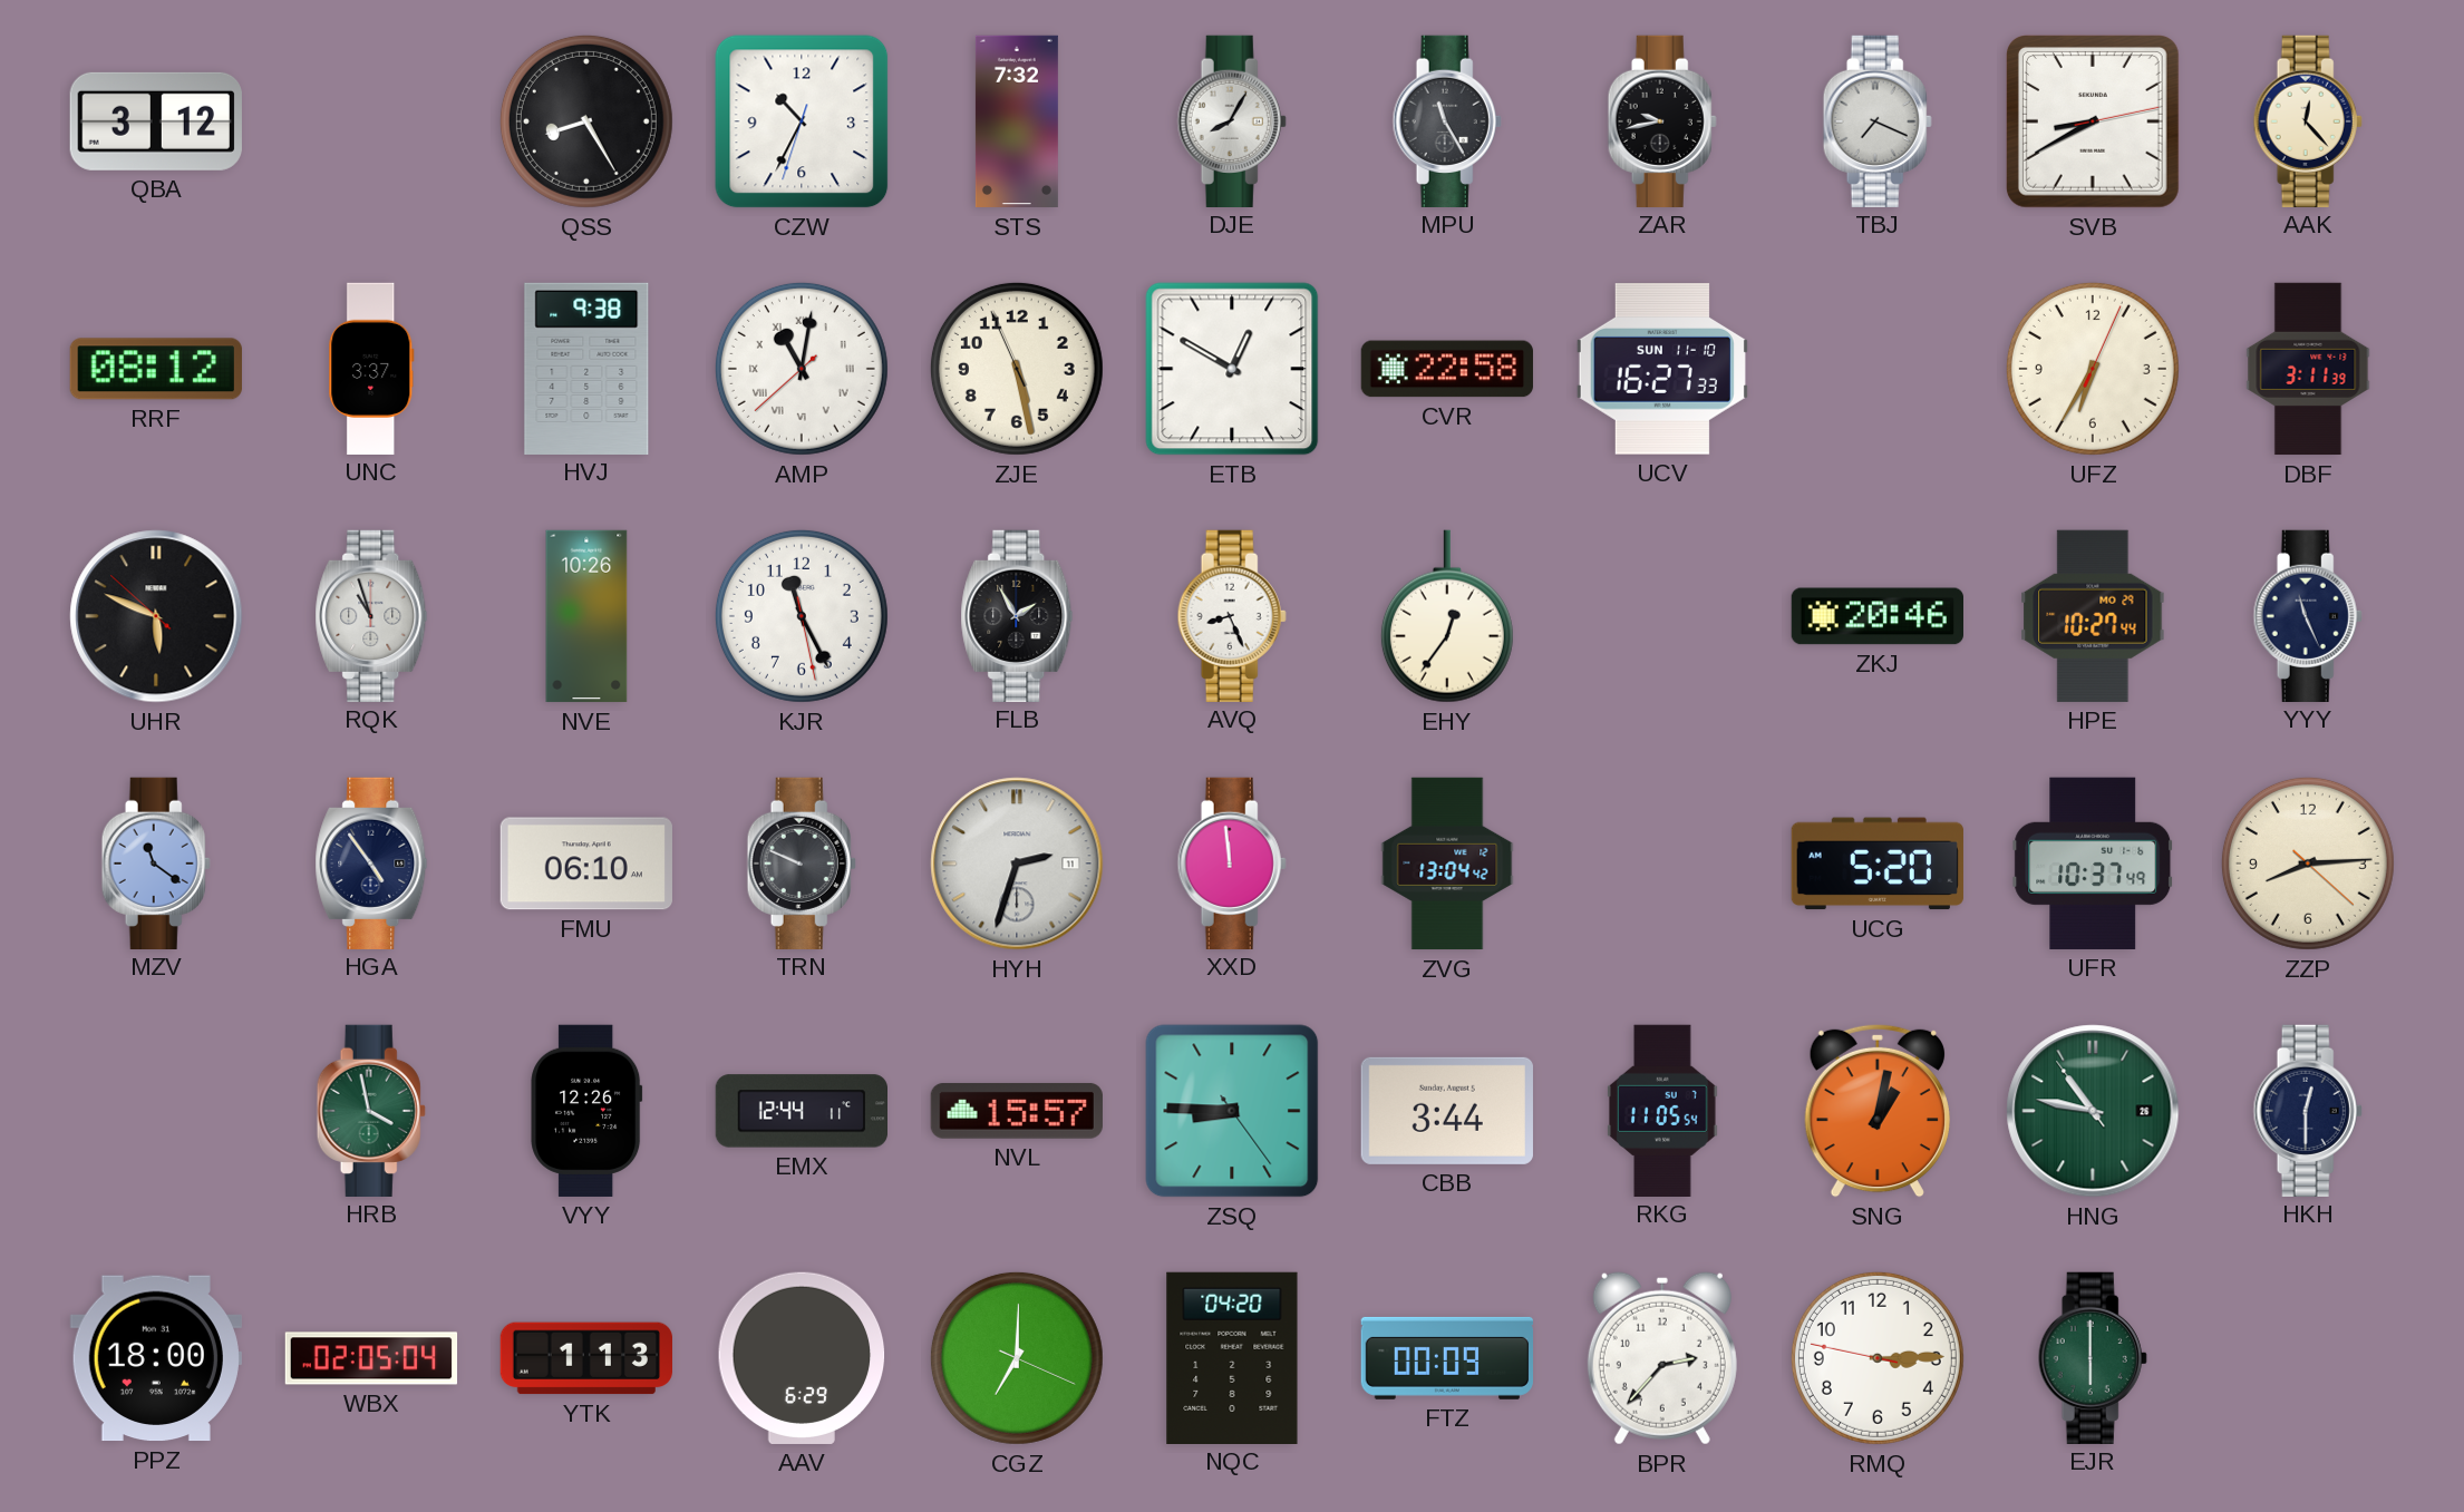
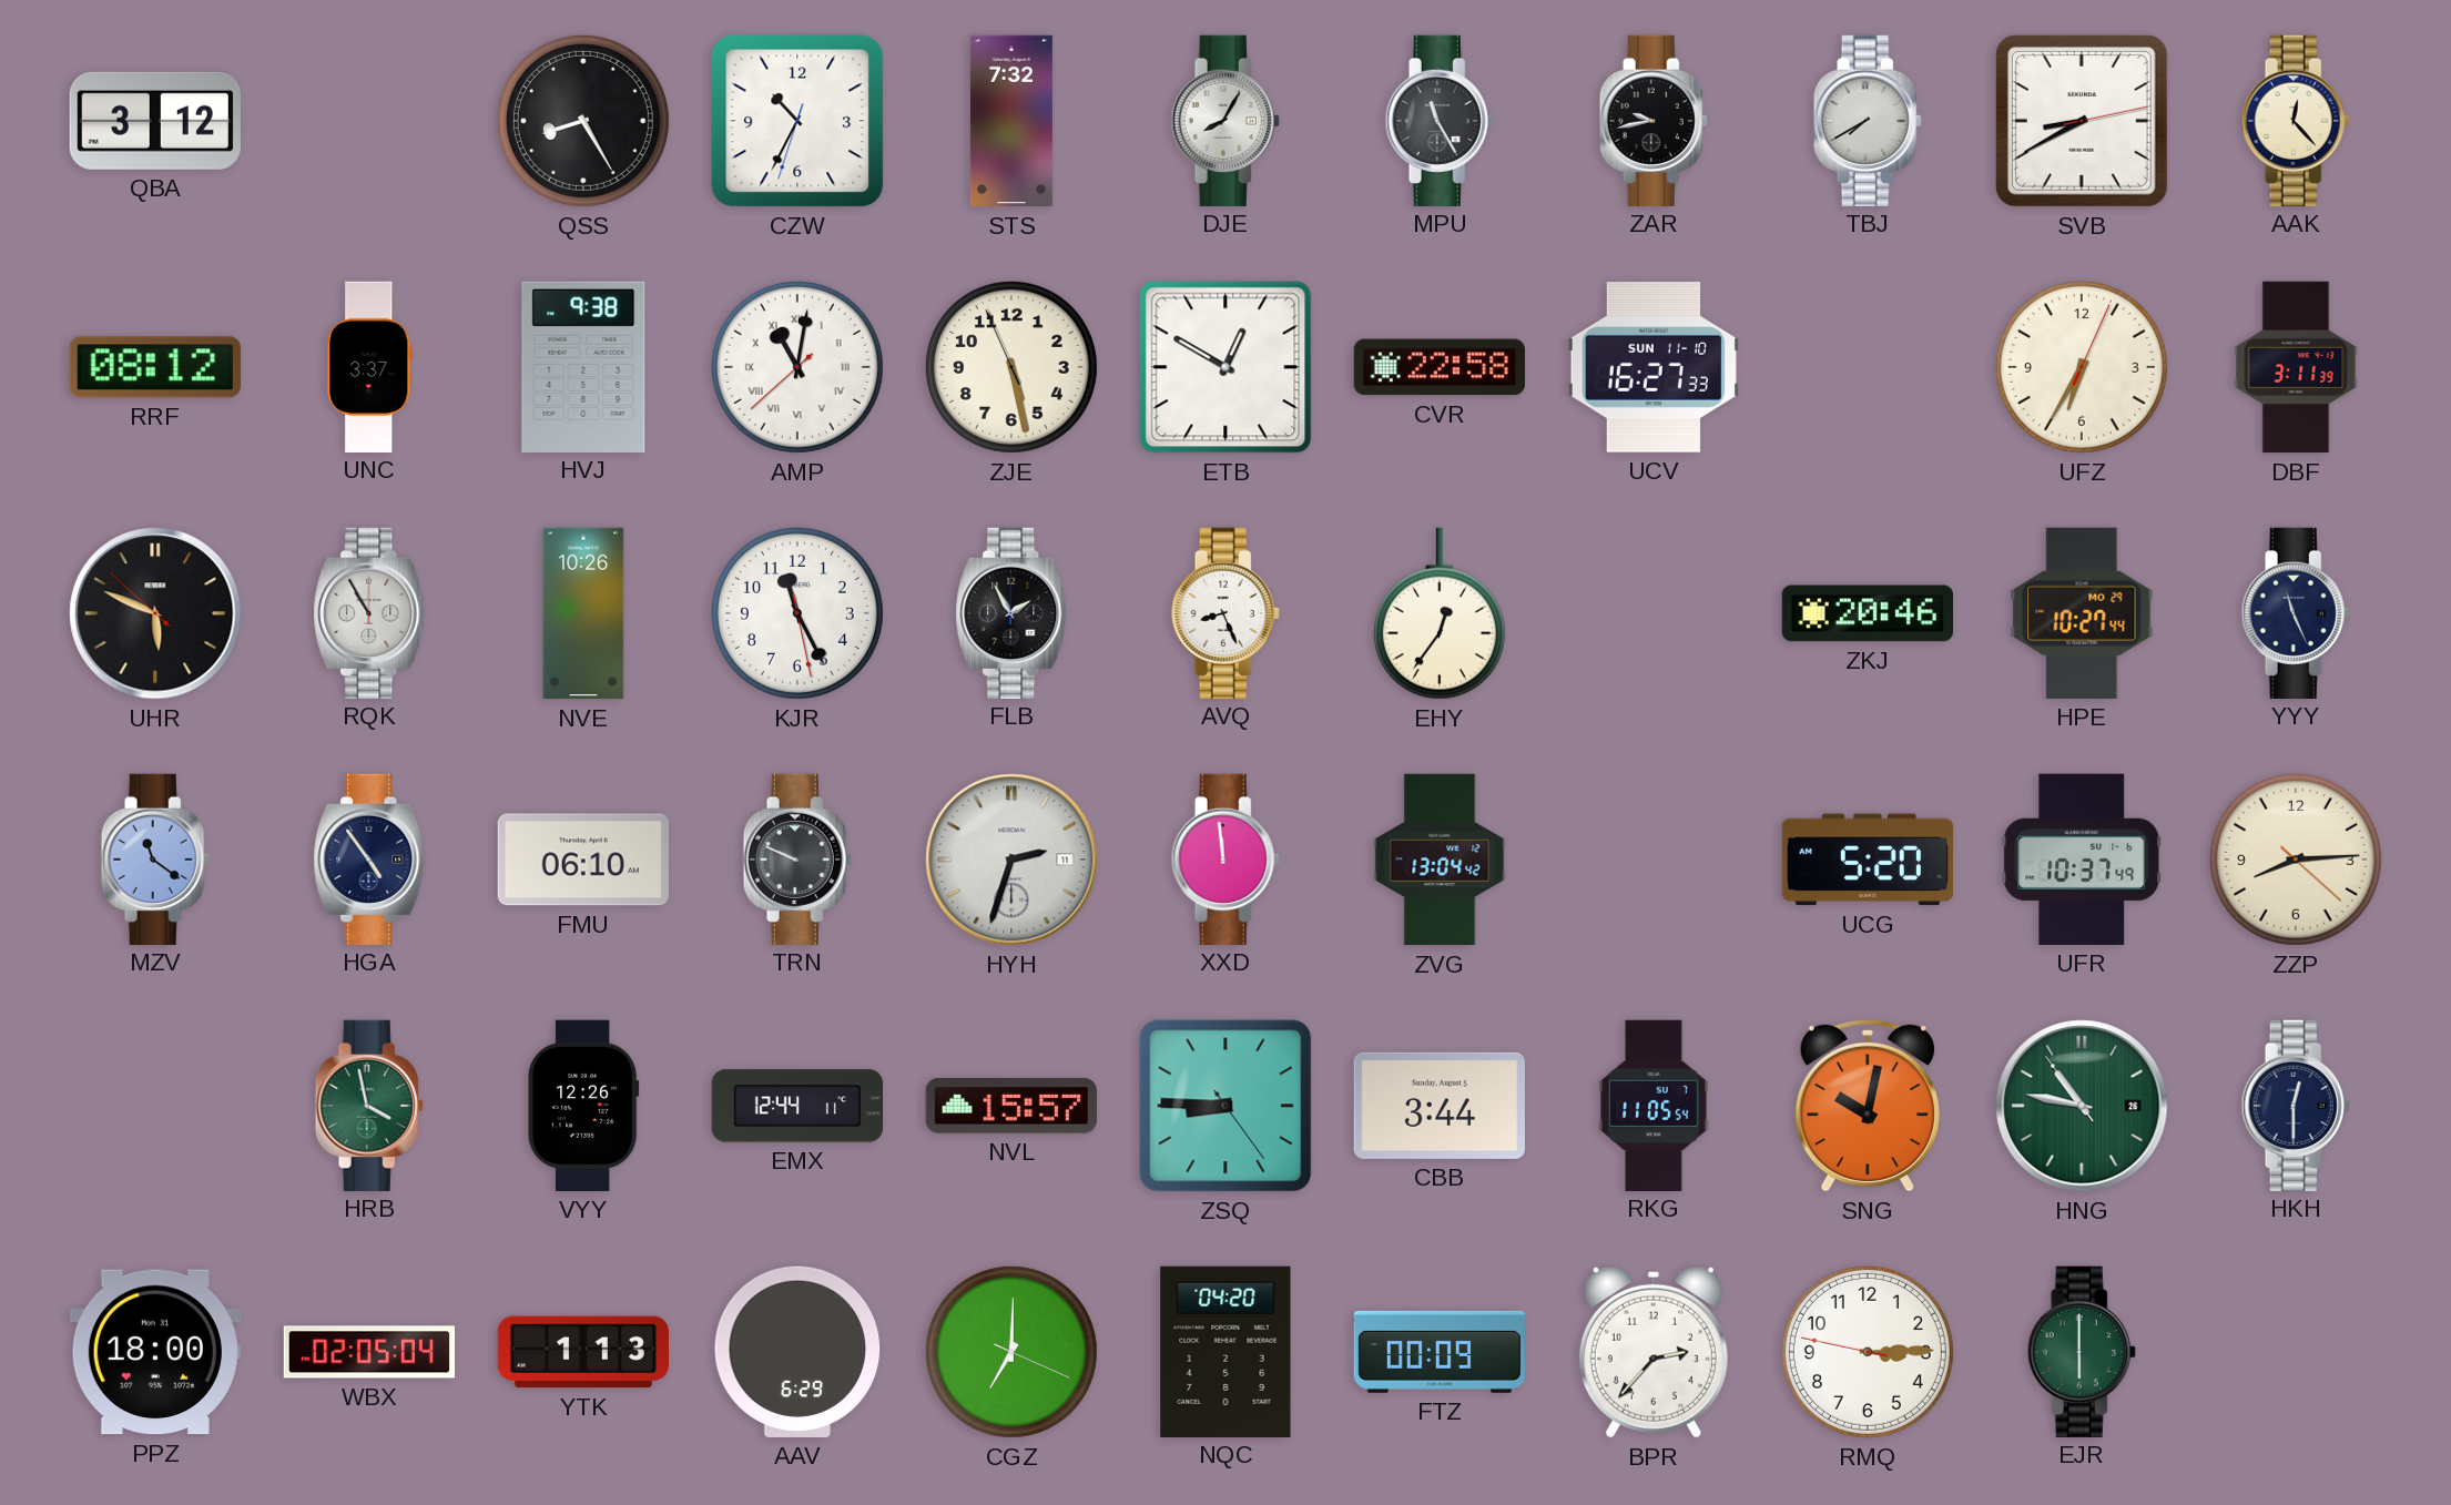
TBJ: 7:19 -> 7:40
RQK: 10:57 -> 10:55
SNG: 1:02 -> 10:02
